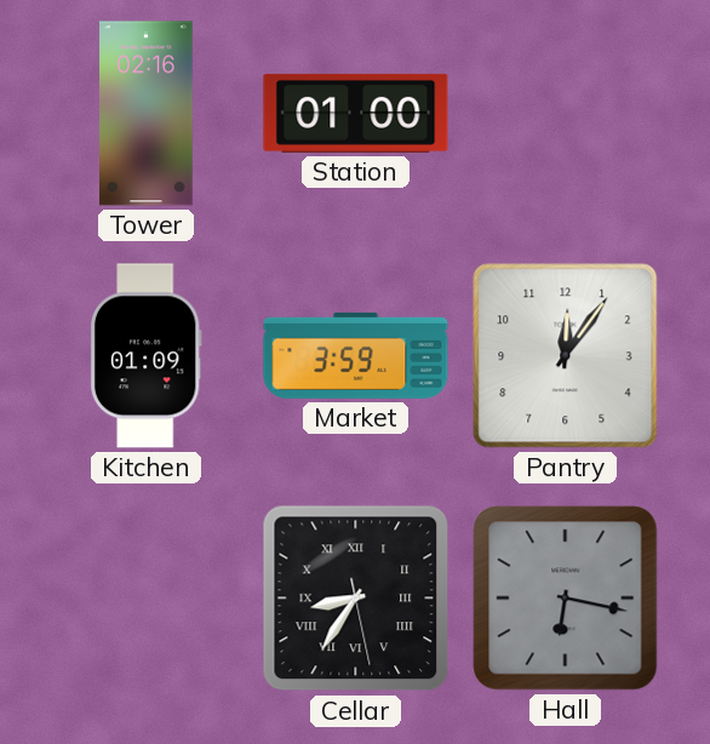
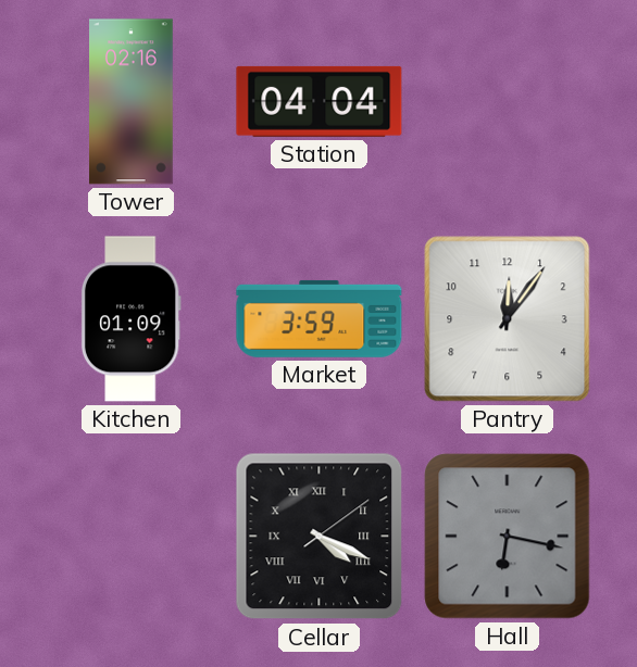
Station: 01:00 -> 04:04
Cellar: 8:35 -> 4:19
